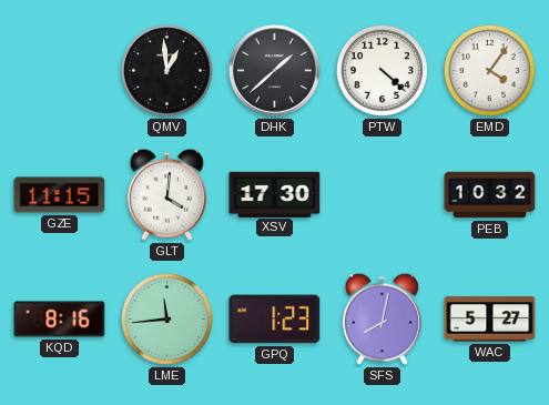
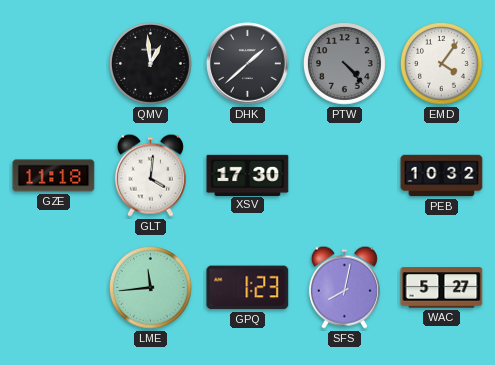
PTW: 4:22 -> 4:23
PTW dial: white -> grey
GZE: 11:15 -> 11:18
KQD: 8:16 -> none
